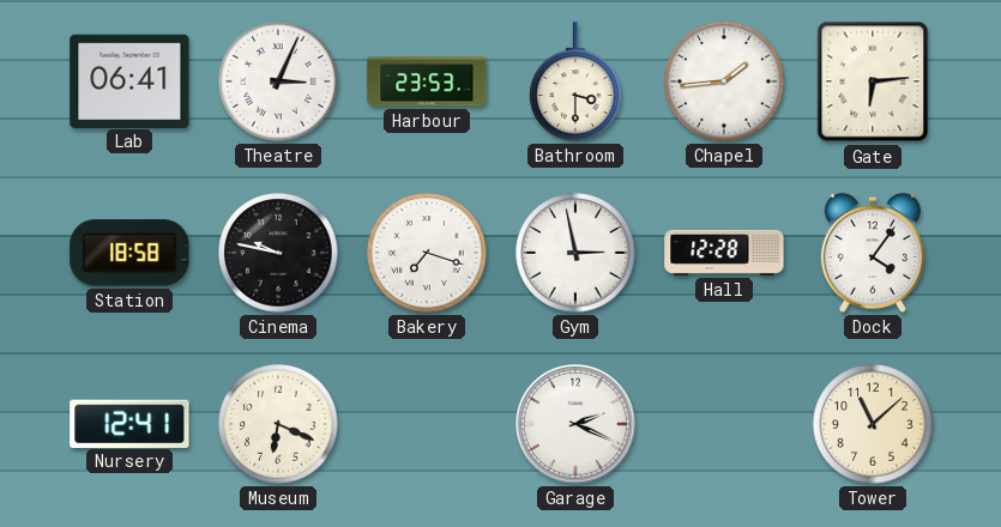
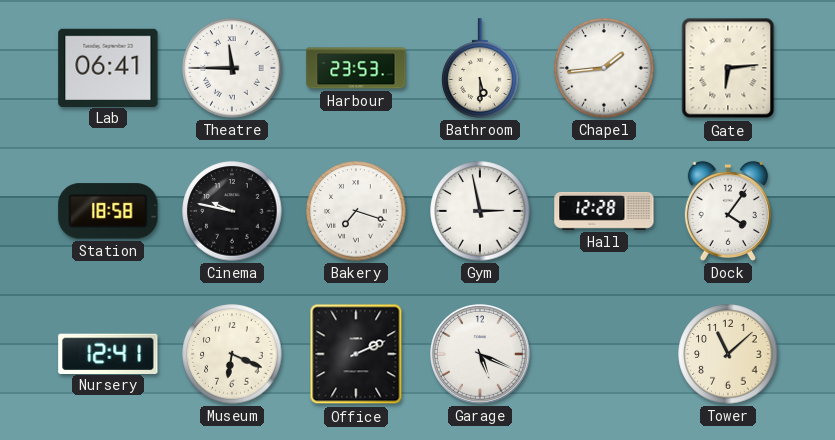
Theatre: 3:04 -> 11:45
Bathroom: 3:30 -> 5:30
Office: none -> 2:11
Garage: 2:19 -> 5:19
